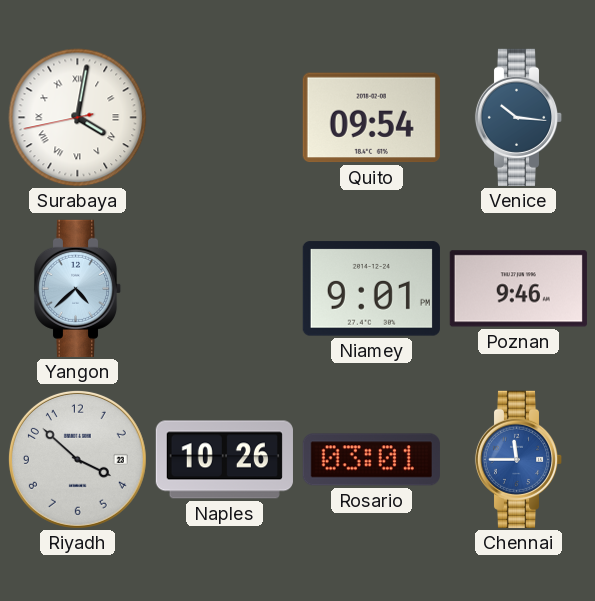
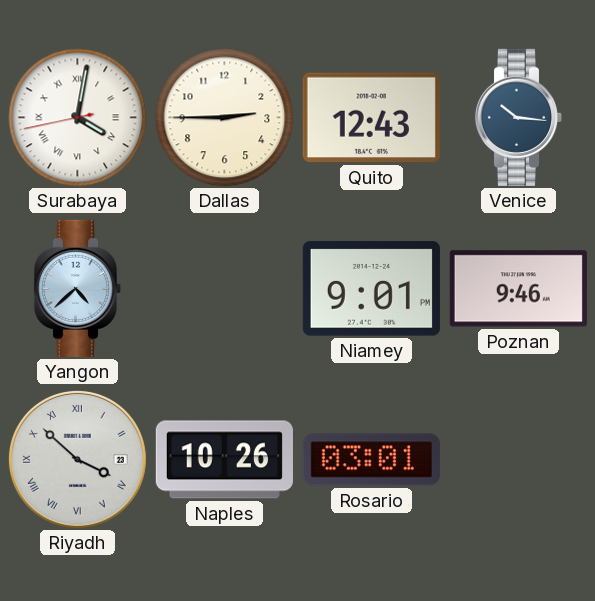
Dallas: none -> 2:45
Quito: 09:54 -> 12:43
Riyadh numerals: Arabic -> Roman
Chennai: 11:45 -> none
